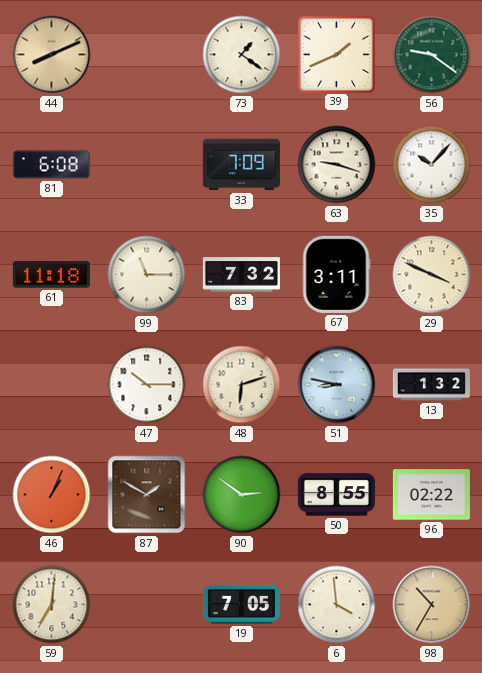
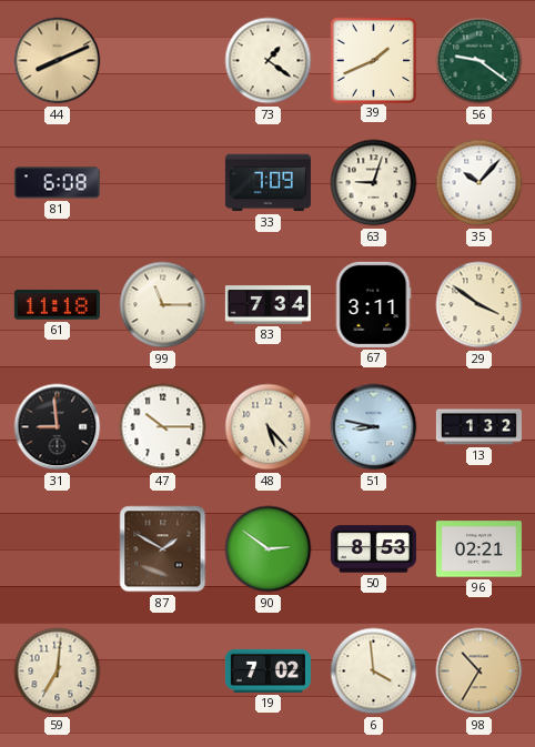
63: 9:18 -> 9:03
83: 7:32 -> 7:34
29: 3:49 -> 3:51
31: none -> 8:59
48: 6:12 -> 5:23
46: 1:04 -> none
50: 8:55 -> 8:53
96: 02:22 -> 02:21
19: 7:05 -> 7:02
